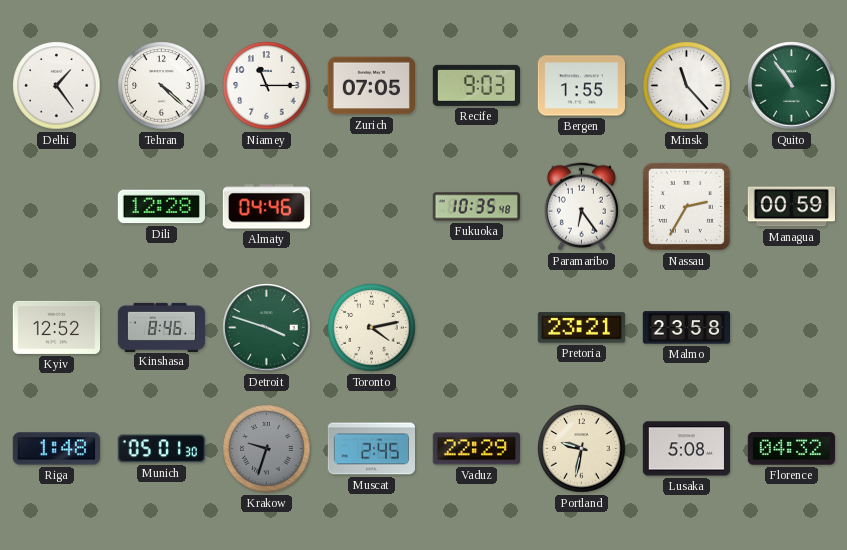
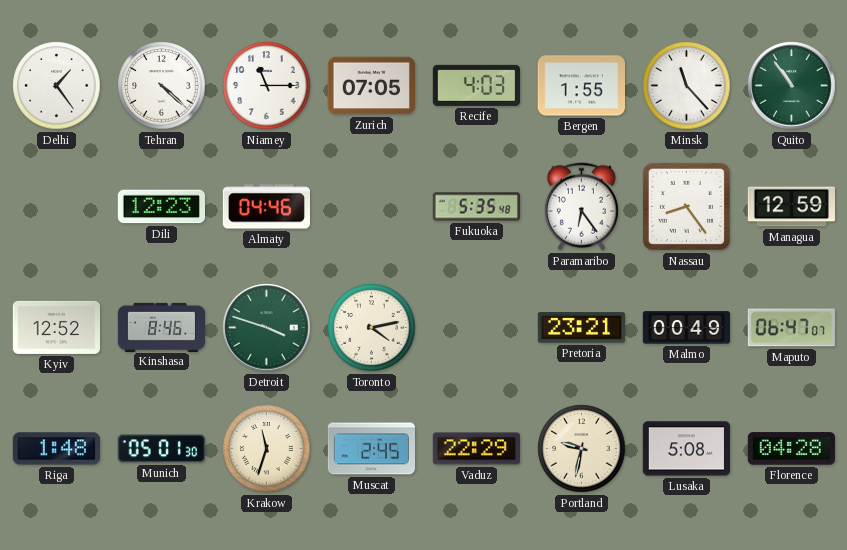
Recife: 9:03 -> 4:03
Dili: 12:28 -> 12:23
Fukuoka: 10:35 -> 5:35
Nassau: 2:35 -> 8:24
Managua: 00:59 -> 12:59
Malmo: 23:58 -> 00:49
Maputo: none -> 06:47
Krakow: 9:33 -> 11:33
Krakow dial: grey -> cream
Florence: 04:32 -> 04:28
